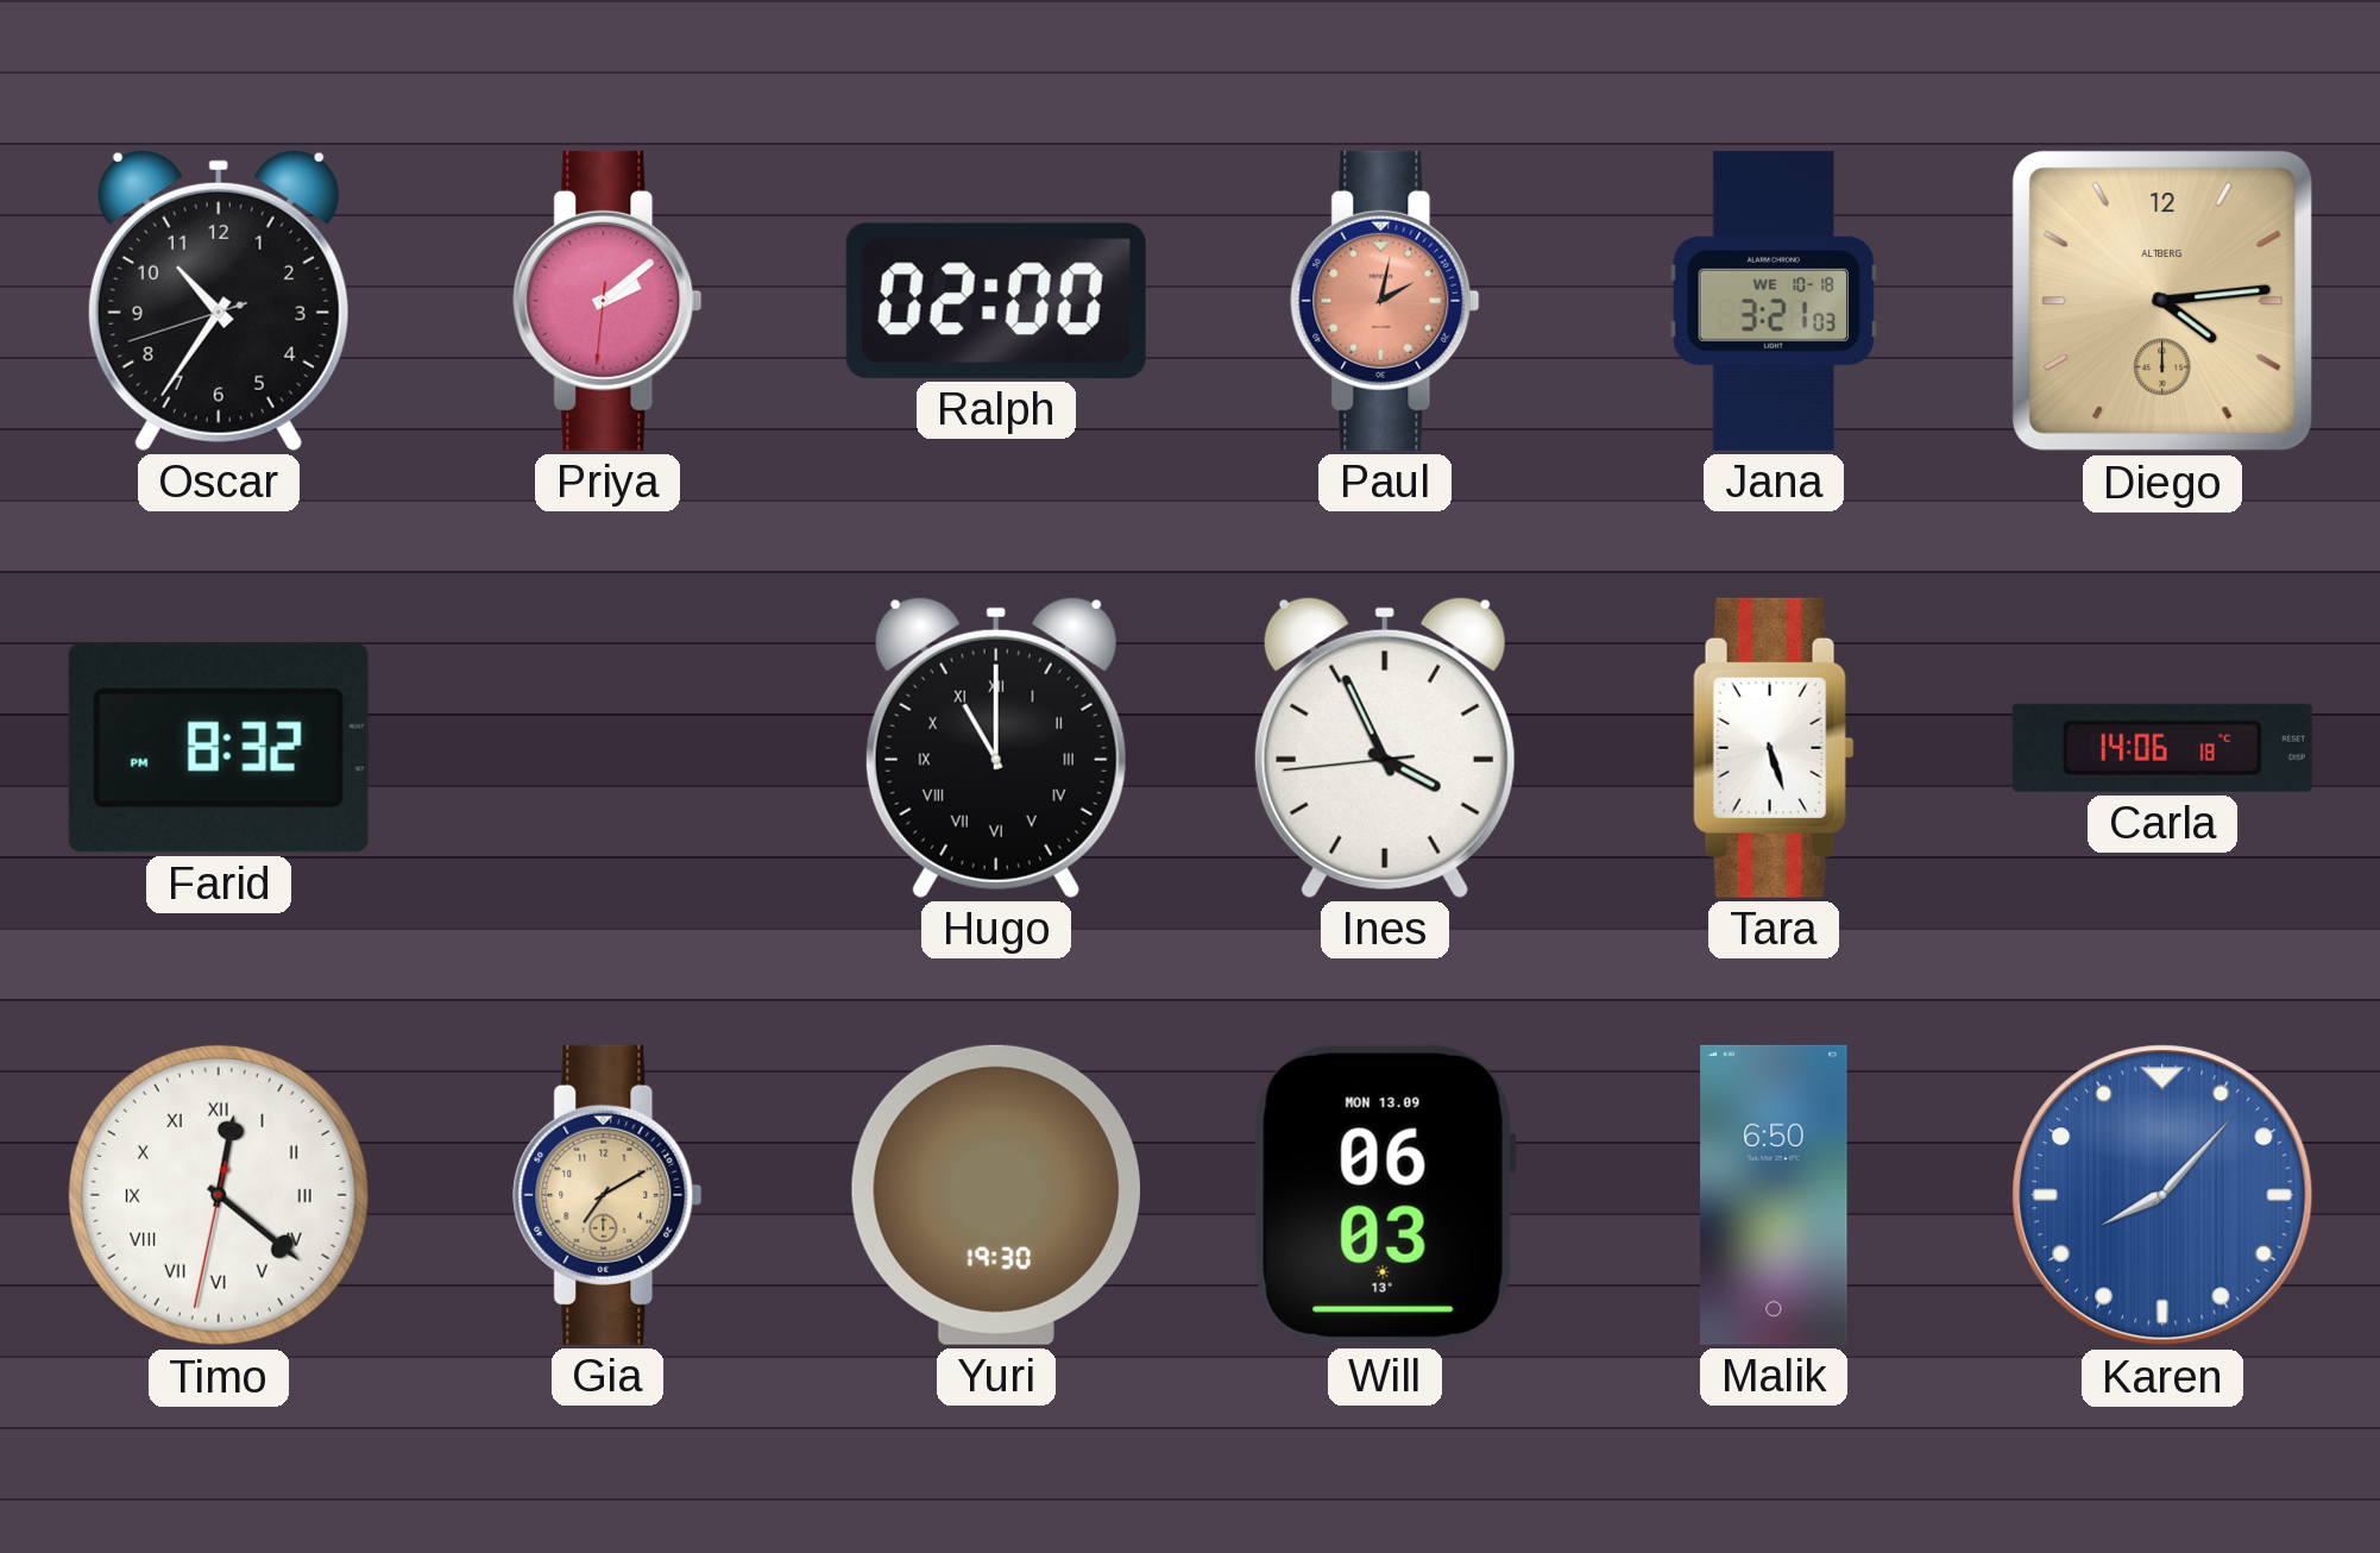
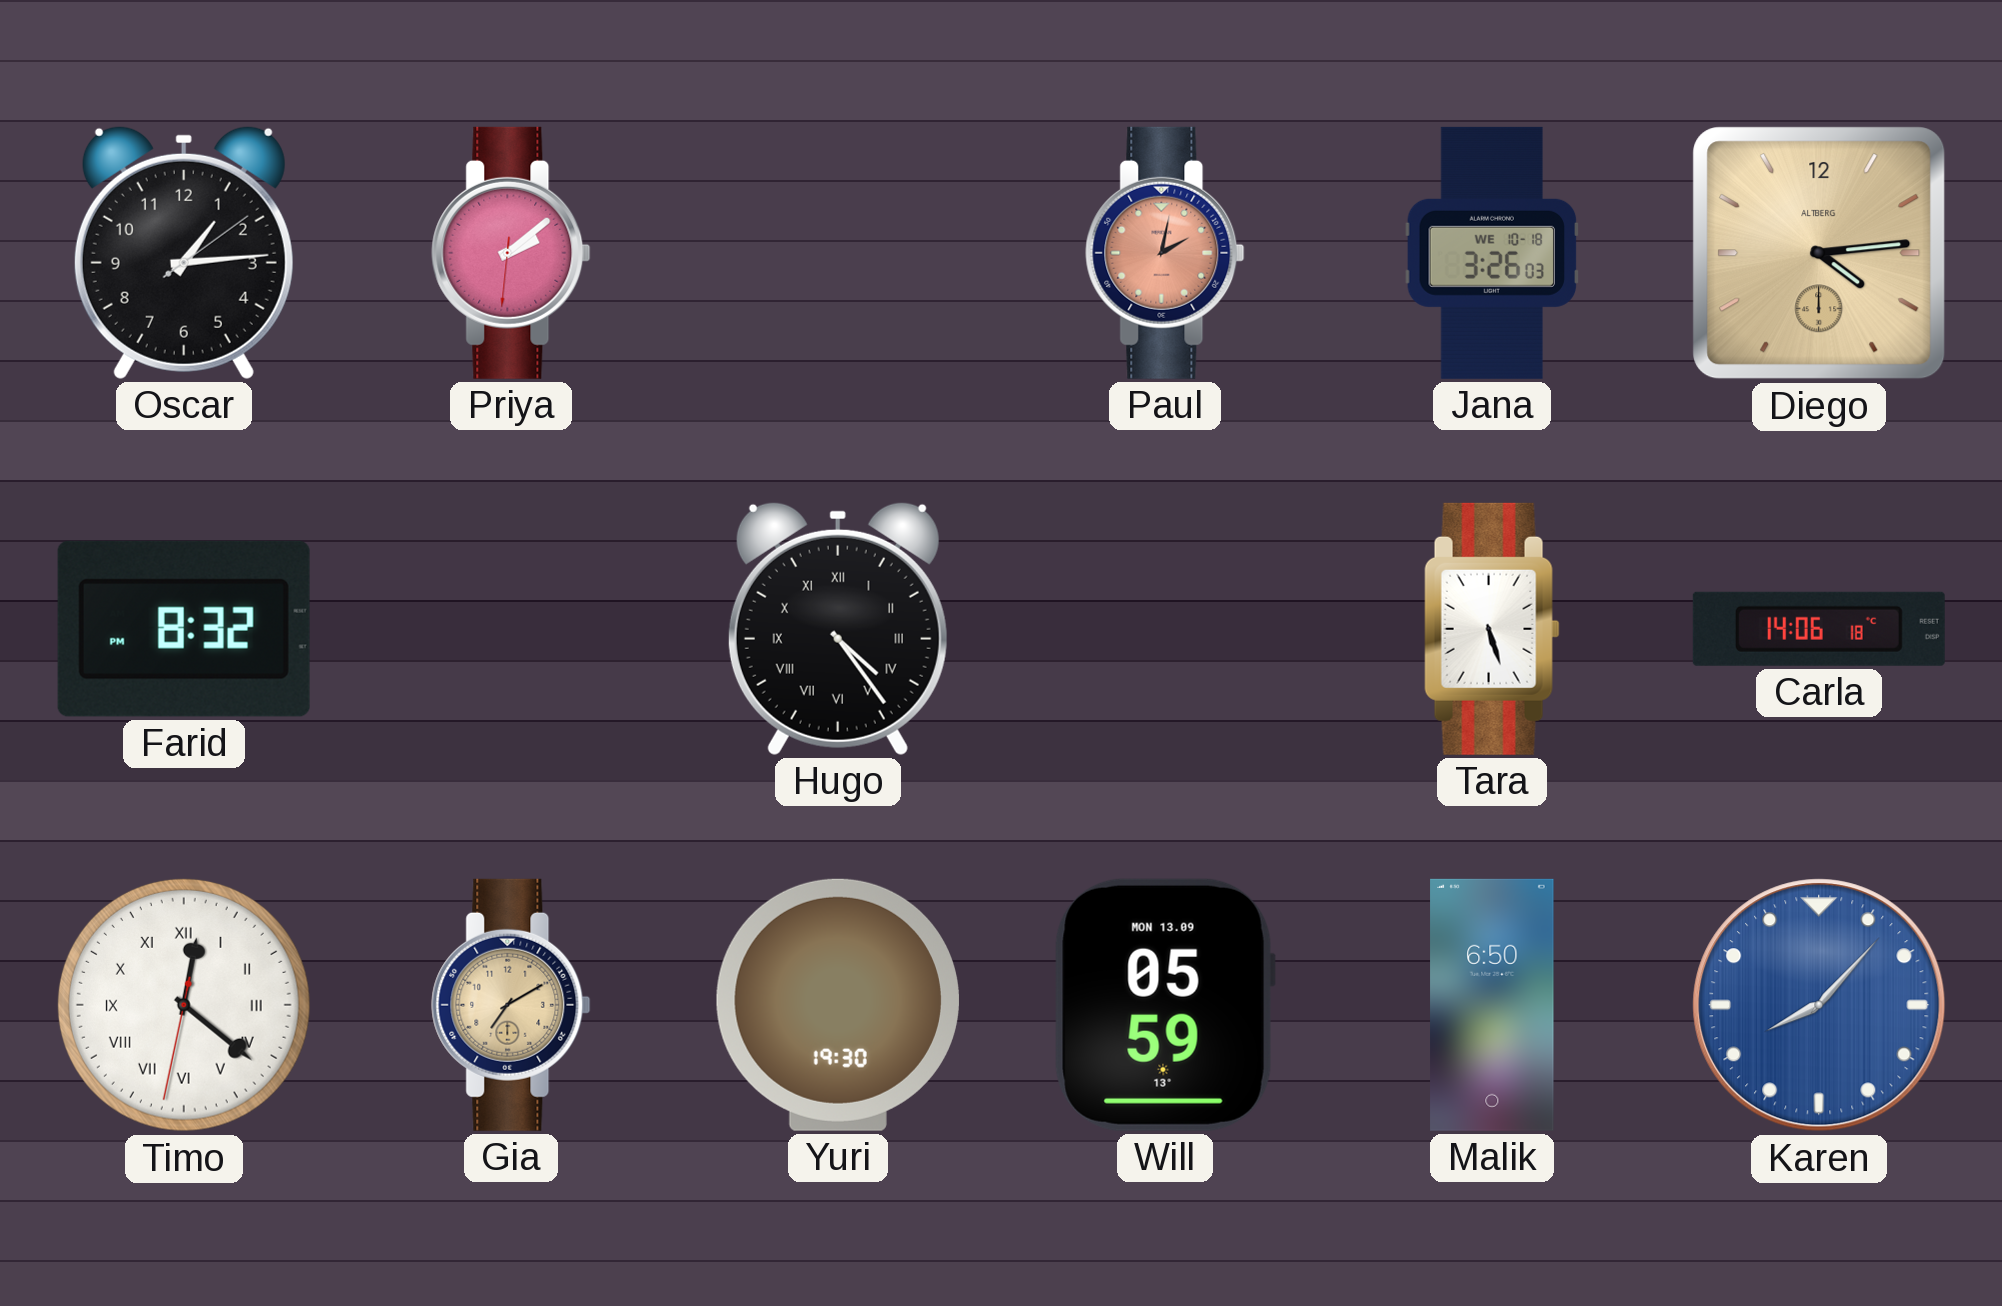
Oscar: 10:35 -> 1:14
Ralph: 02:00 -> none
Jana: 3:21 -> 3:26
Hugo: 11:00 -> 4:24
Ines: 3:55 -> none
Will: 06:03 -> 05:59
